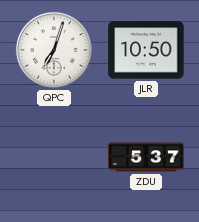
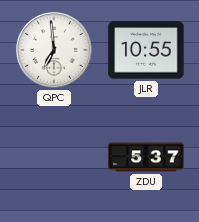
QPC: 7:03 -> 6:59
JLR: 10:50 -> 10:55
